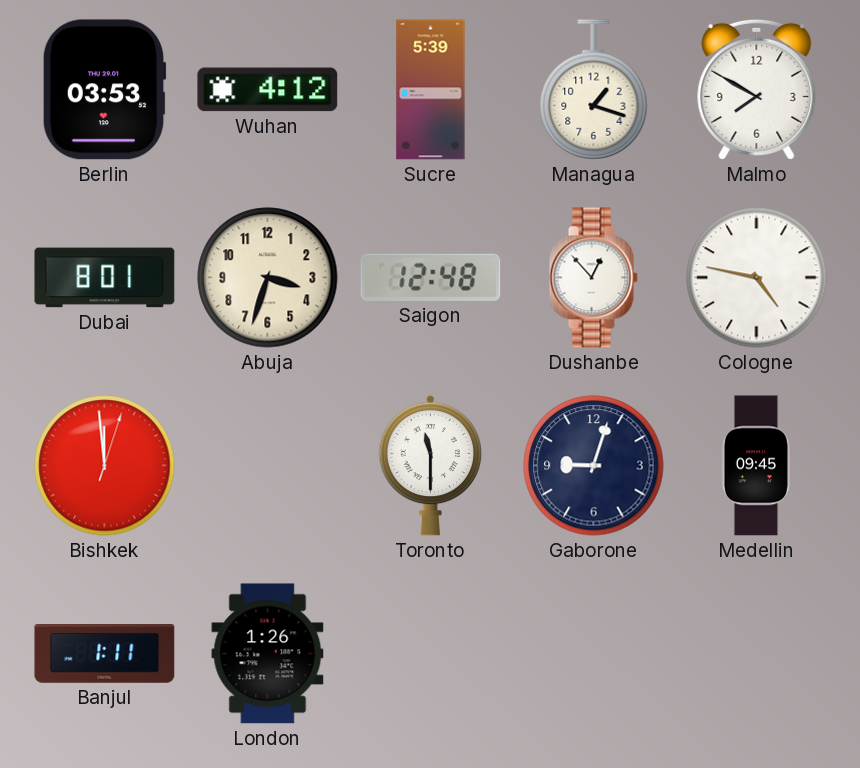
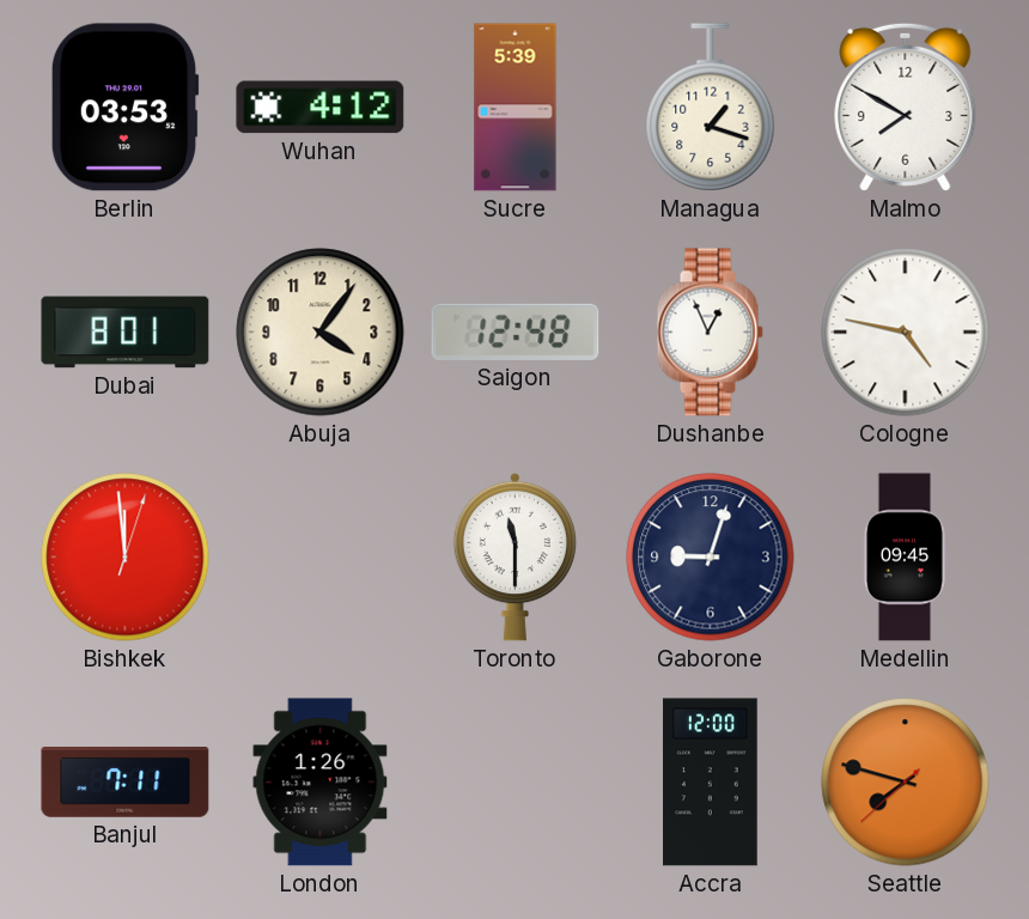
Abuja: 3:33 -> 4:06
Dushanbe: 12:53 -> 12:56
Banjul: 1:11 -> 7:11
Accra: none -> 12:00
Seattle: none -> 7:47
